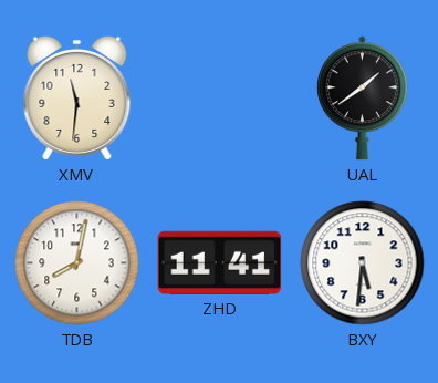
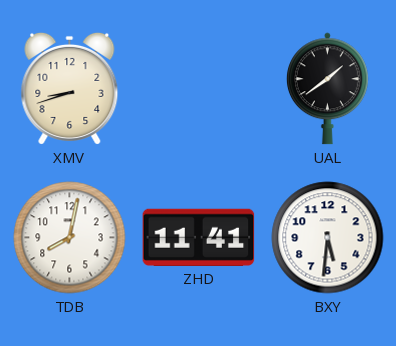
XMV: 11:31 -> 8:42
